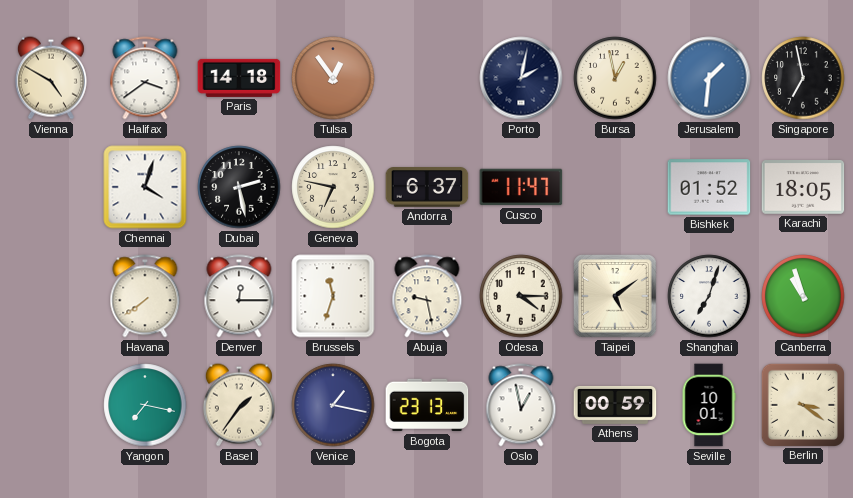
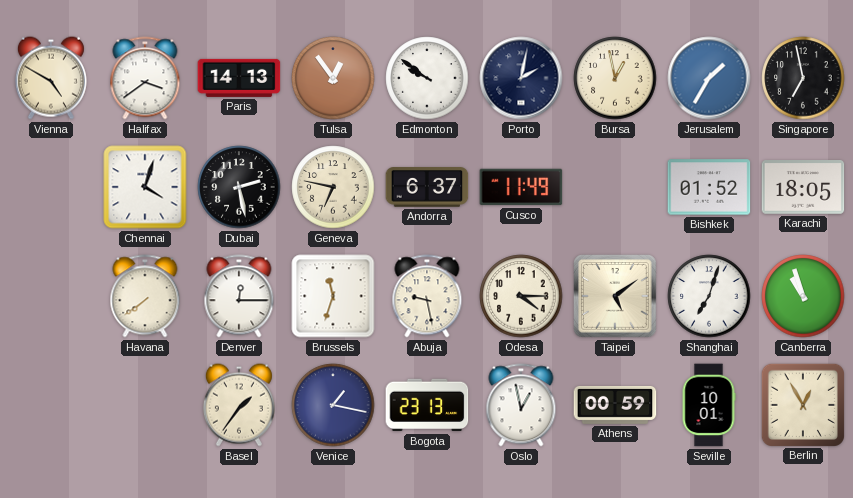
Paris: 14:18 -> 14:13
Edmonton: none -> 9:51
Jerusalem: 1:31 -> 1:35
Cusco: 11:47 -> 11:49
Yangon: 7:17 -> none
Berlin: 3:21 -> 12:55
